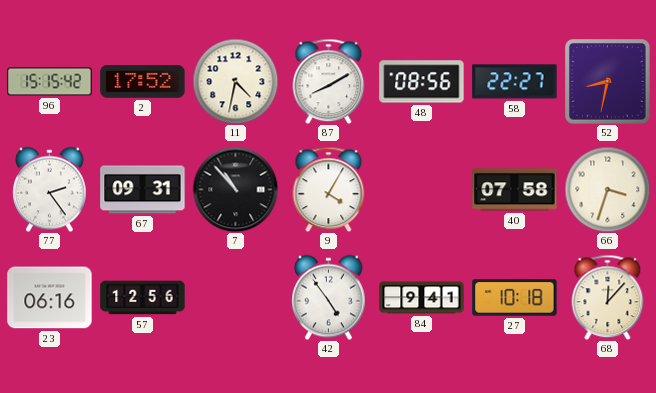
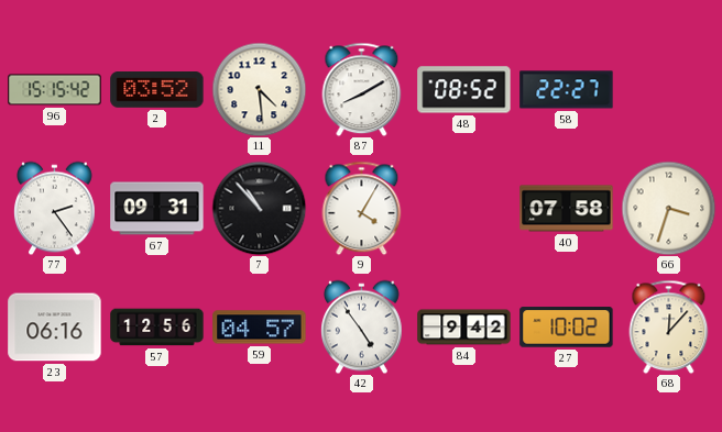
2: 17:52 -> 03:52
11: 4:32 -> 4:29
48: 08:56 -> 08:52
52: 8:32 -> none
59: none -> 04:57
84: 9:41 -> 9:42
27: 10:18 -> 10:02
